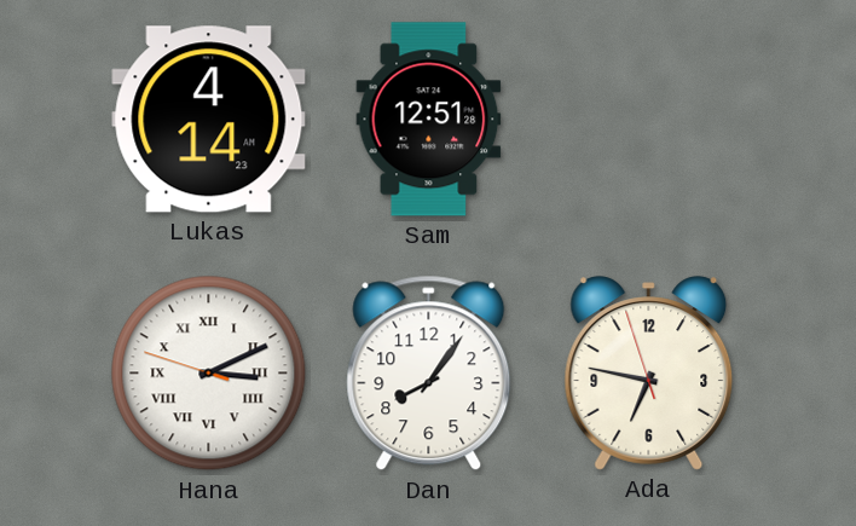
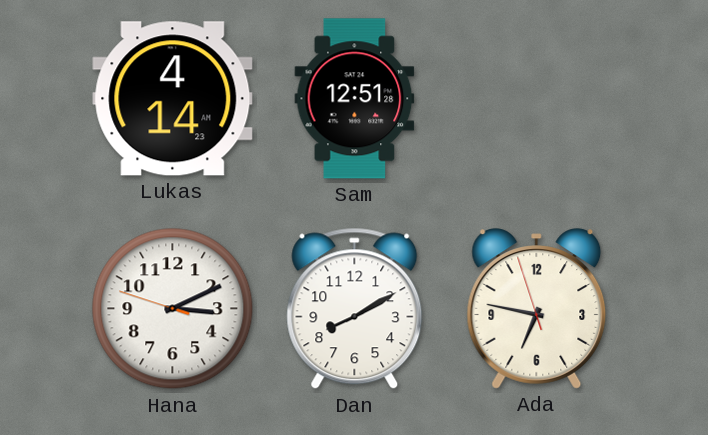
Hana numerals: Roman -> Arabic
Dan: 8:06 -> 8:10
